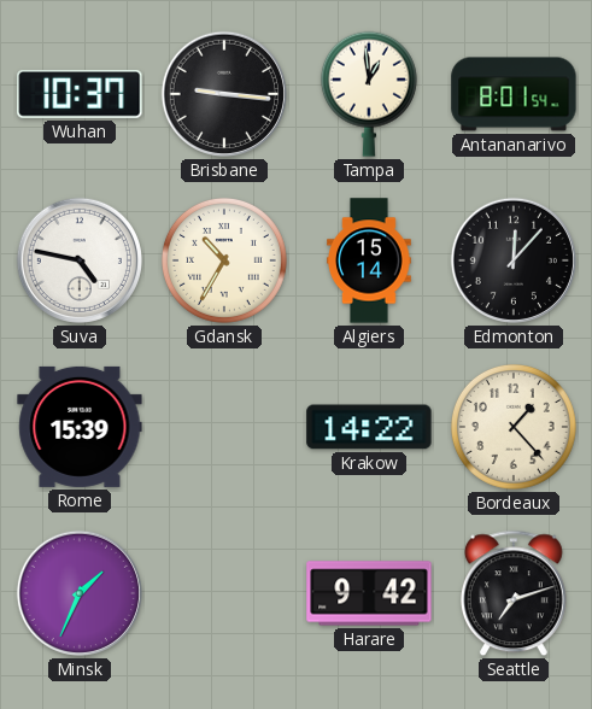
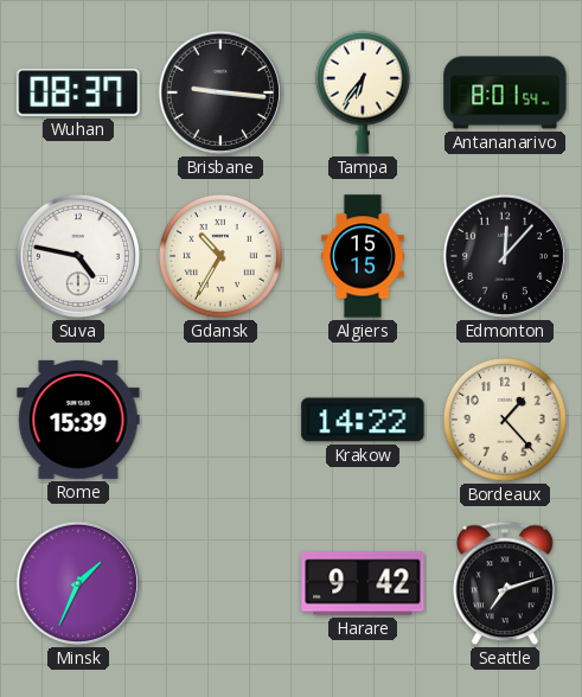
Wuhan: 10:37 -> 08:37
Tampa: 12:59 -> 6:36
Algiers: 15:14 -> 15:15
